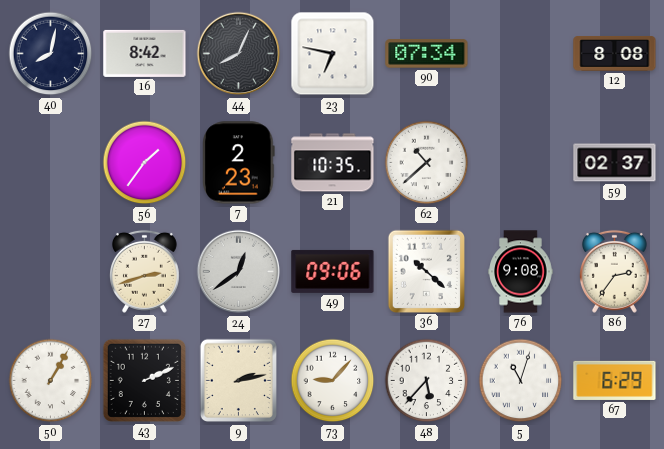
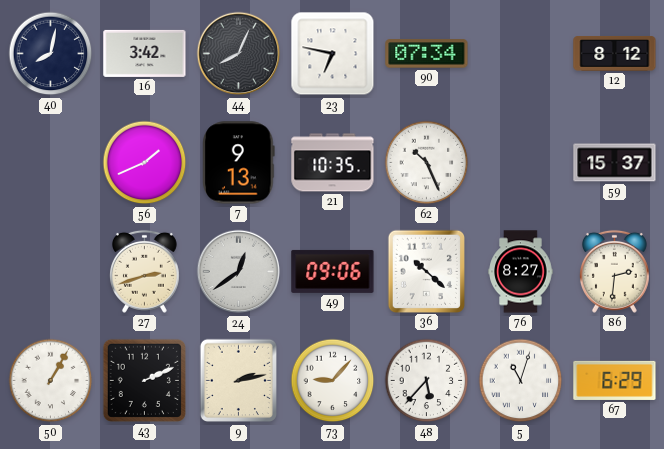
16: 8:42 -> 3:42
12: 8:08 -> 8:12
56: 1:36 -> 1:41
7: 2:23 -> 9:13
62: 10:38 -> 10:26
59: 02:37 -> 15:37
76: 9:08 -> 8:27
86: 2:36 -> 2:31
